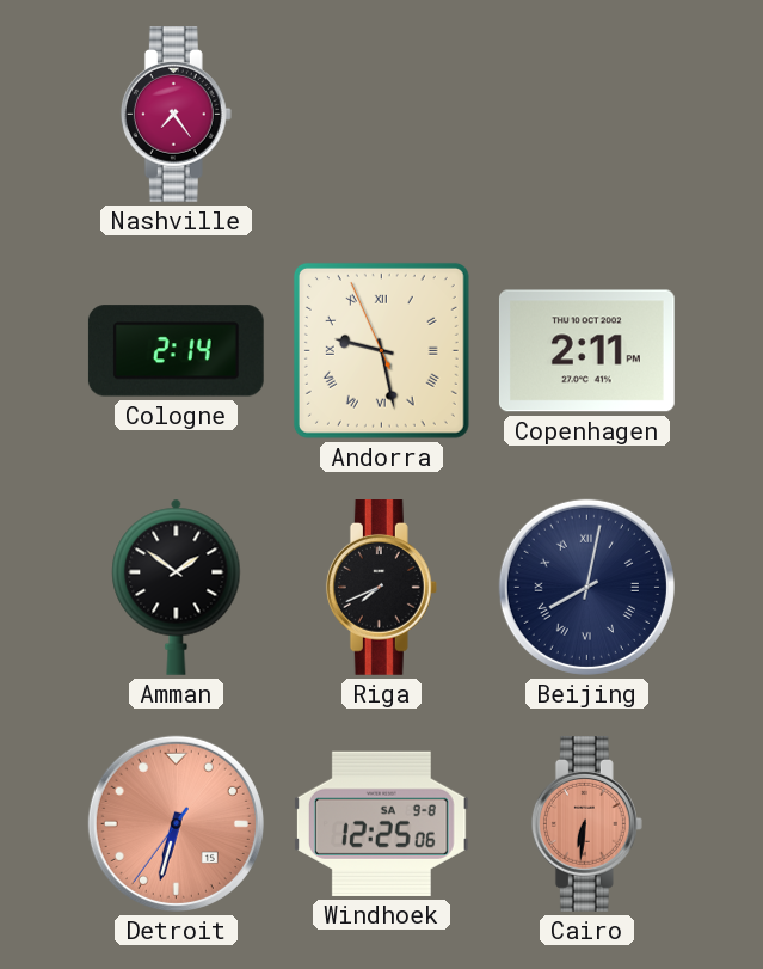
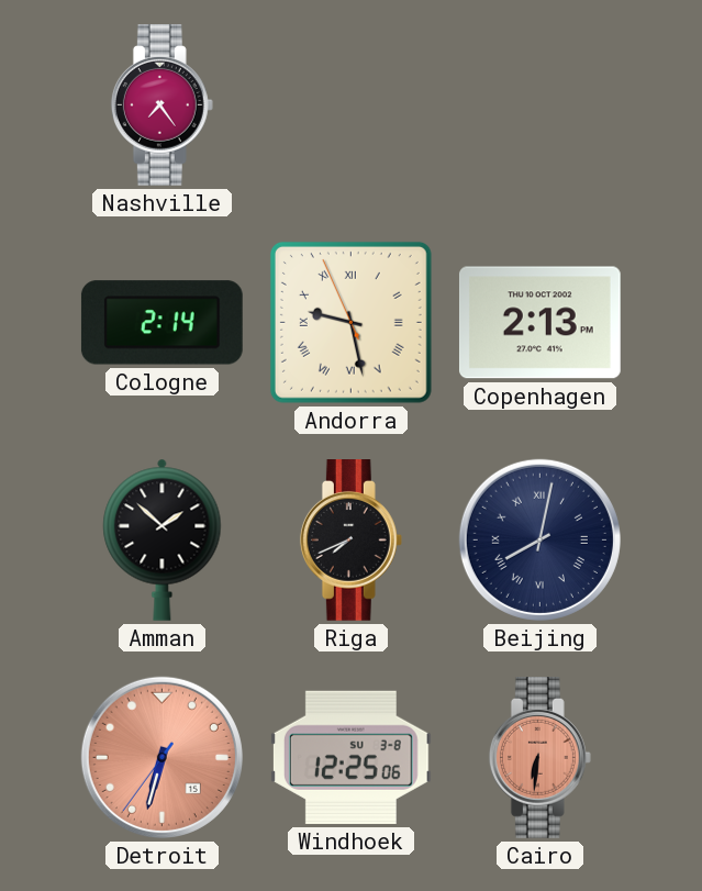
Copenhagen: 2:11 -> 2:13
Amman: 1:51 -> 1:52
Windhoek date: SA 9-8 -> SU 3-8
